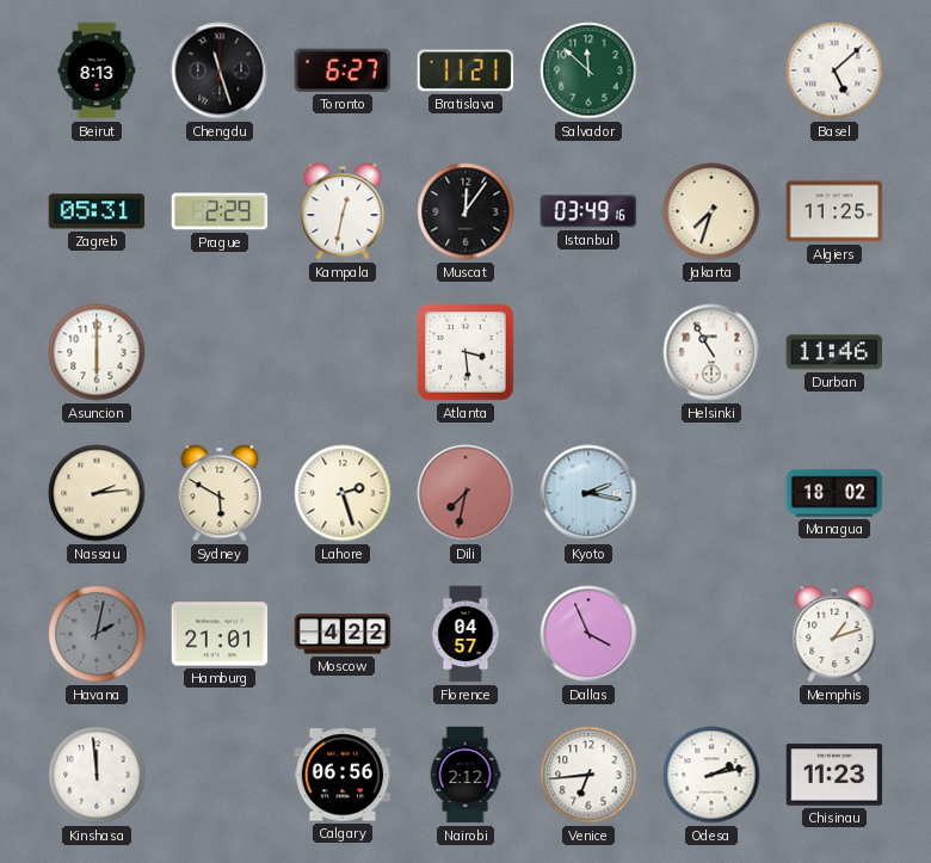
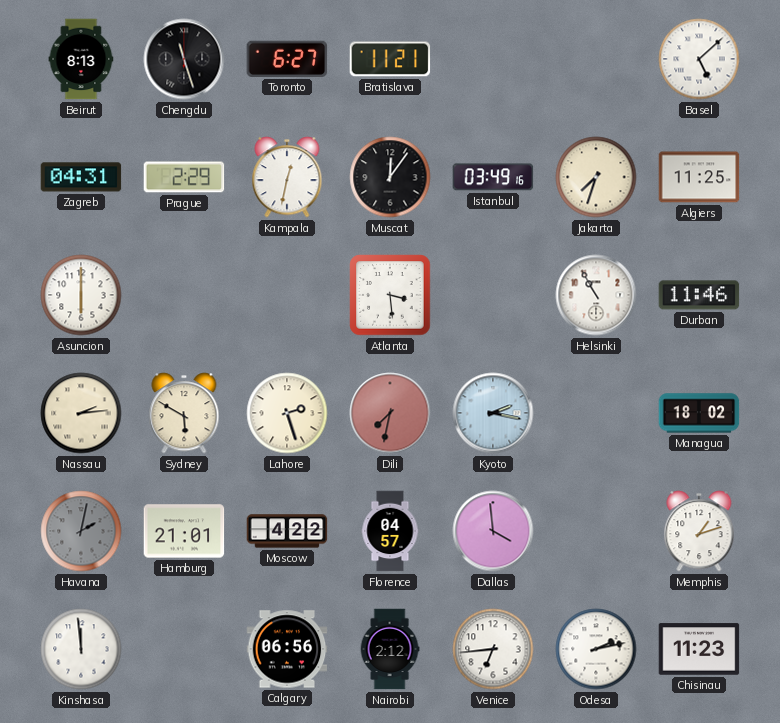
Salvador: 11:52 -> none
Zagreb: 05:31 -> 04:31
Dallas: 3:56 -> 3:59
